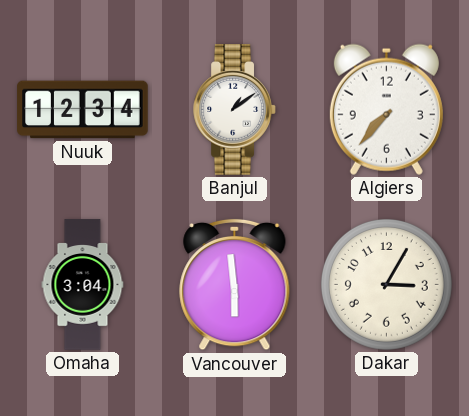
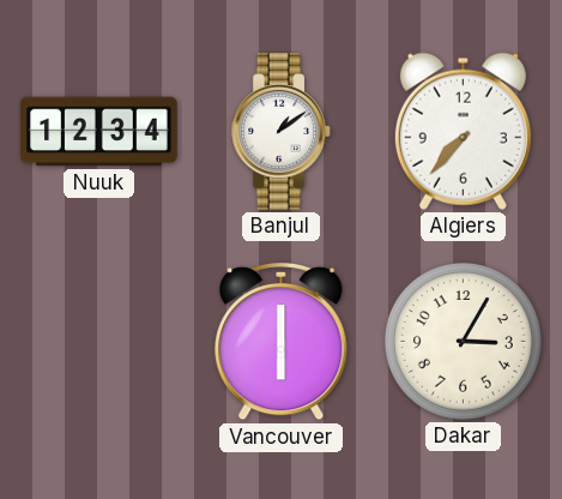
Omaha: 3:04 -> none
Vancouver: 5:59 -> 6:00
